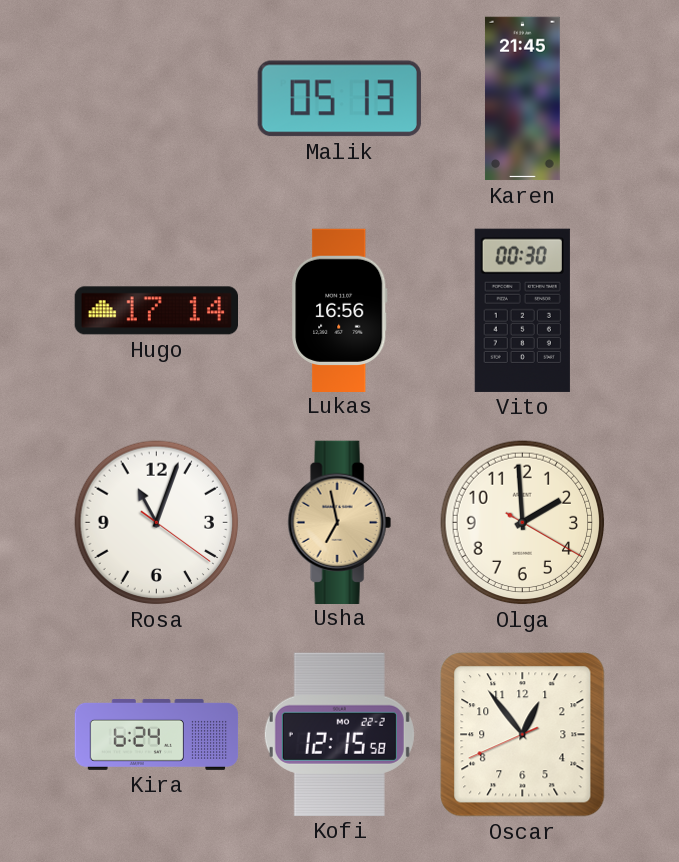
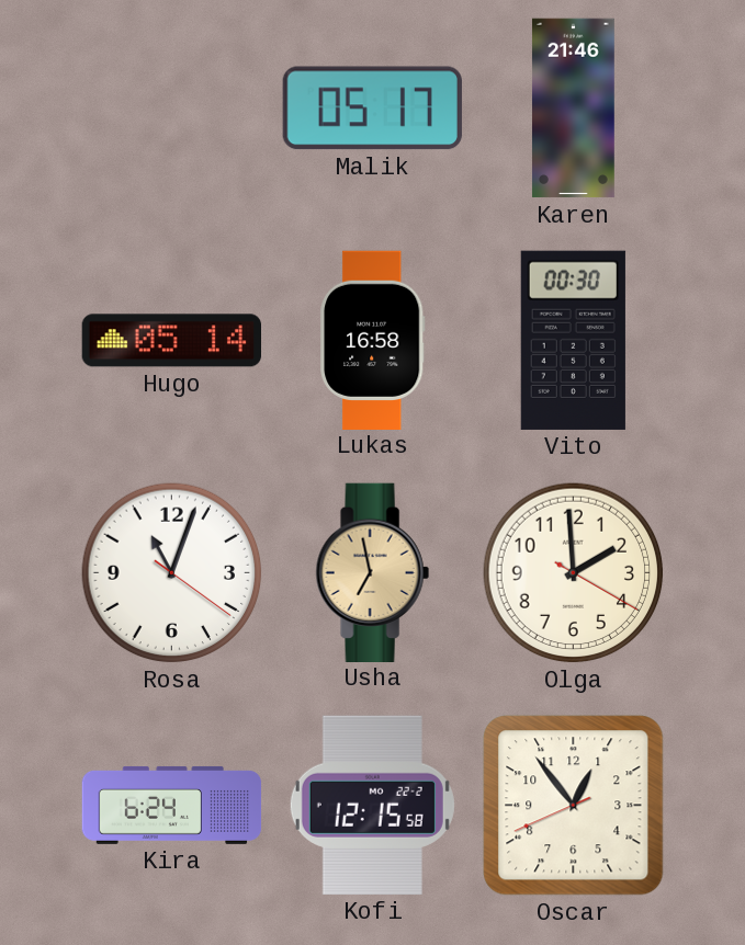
Malik: 05:13 -> 05:17
Karen: 21:45 -> 21:46
Hugo: 17:14 -> 05:14
Lukas: 16:56 -> 16:58
